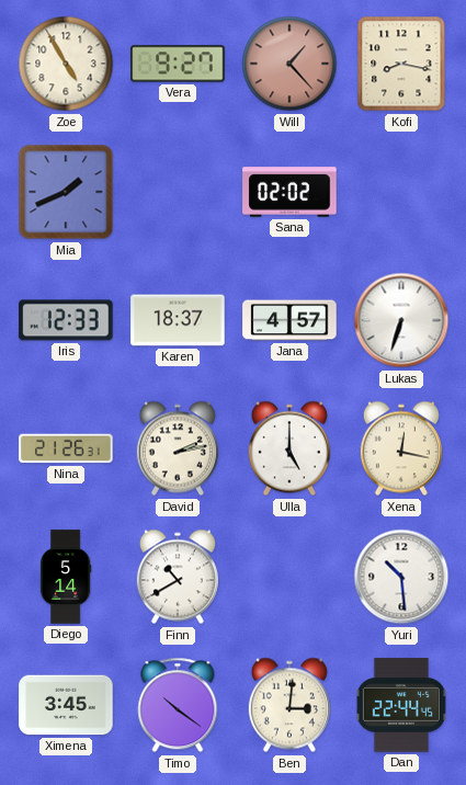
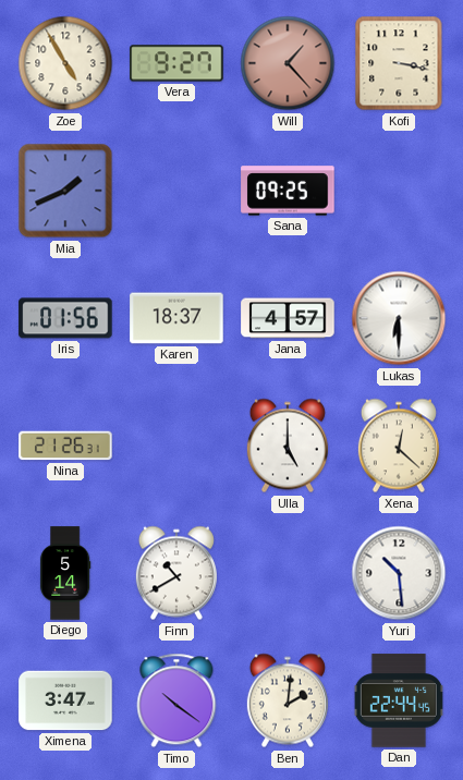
Kofi: 8:17 -> 3:17
Sana: 02:02 -> 09:25
Iris: 12:33 -> 01:56
Lukas: 6:33 -> 6:30
David: 2:13 -> none
Xena: 12:17 -> 12:22
Ximena: 3:45 -> 3:47
Ben: 3:01 -> 2:01
